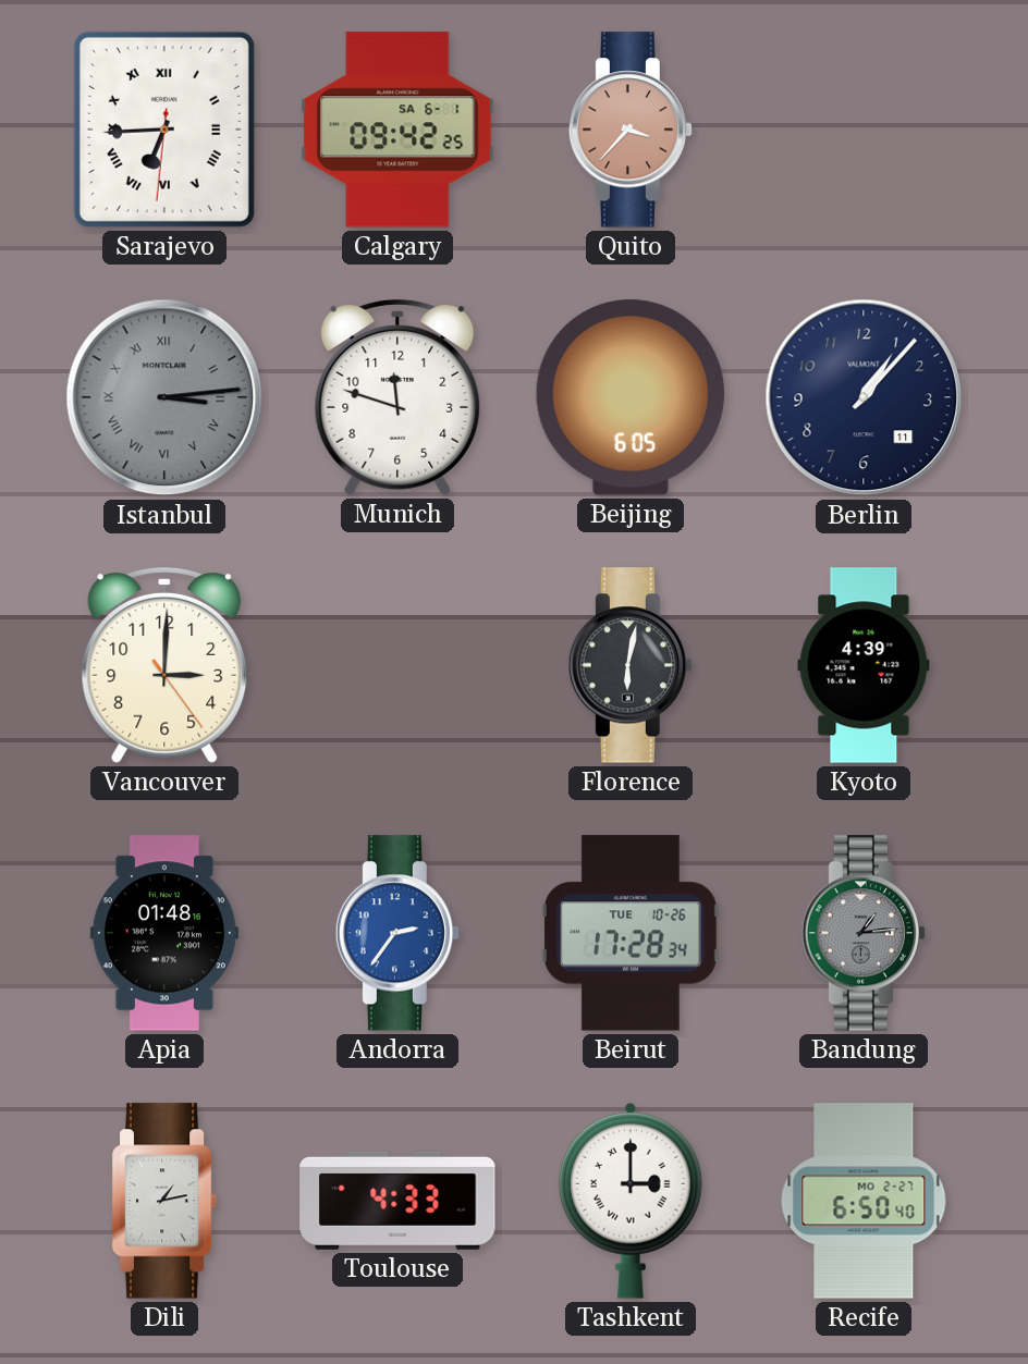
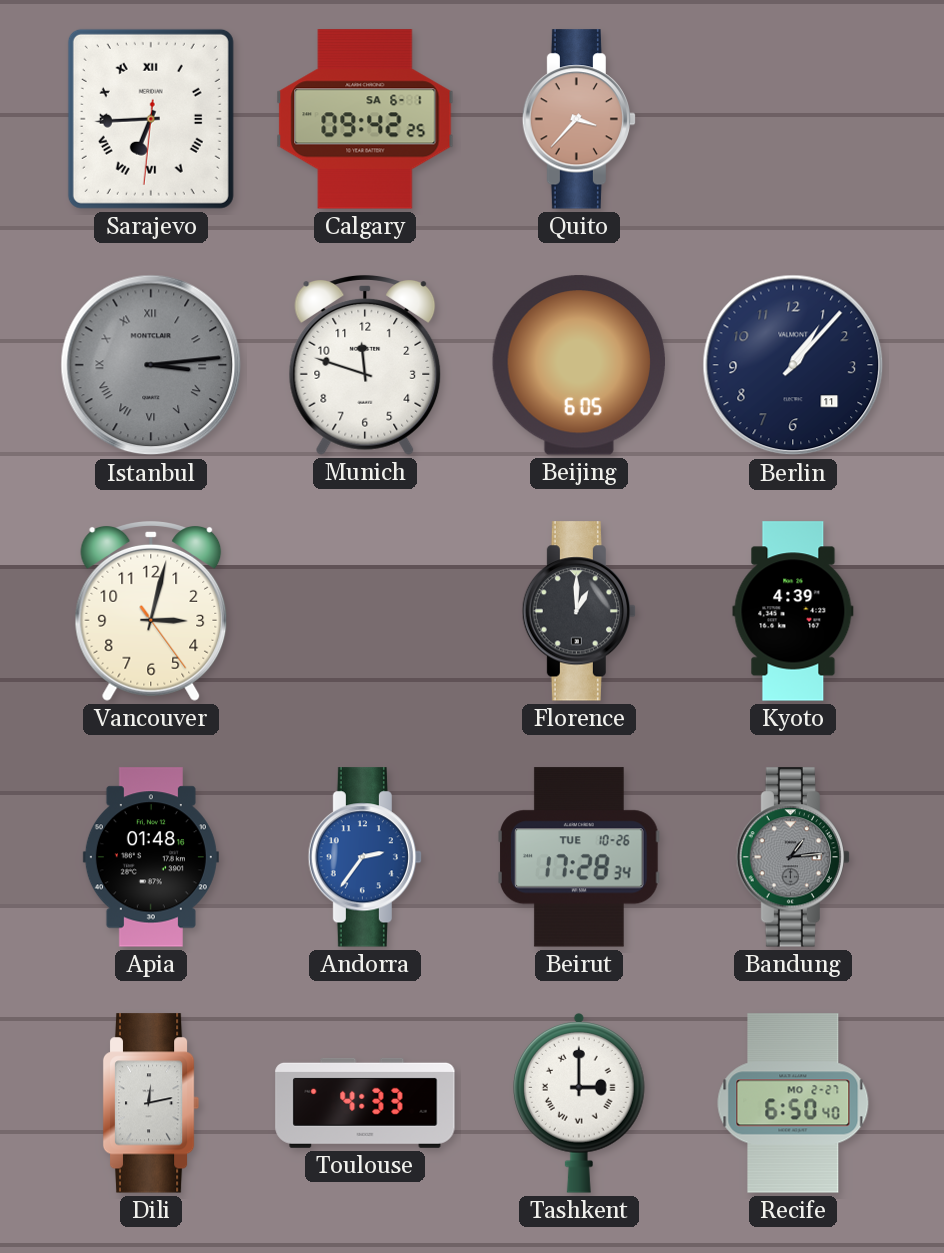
Vancouver: 3:00 -> 3:02
Florence: 6:02 -> 1:00
Dili: 1:13 -> 12:13
